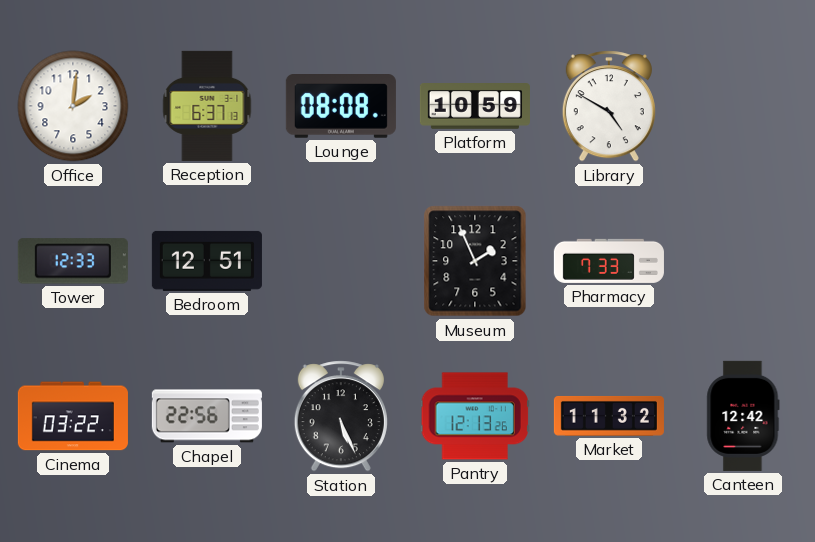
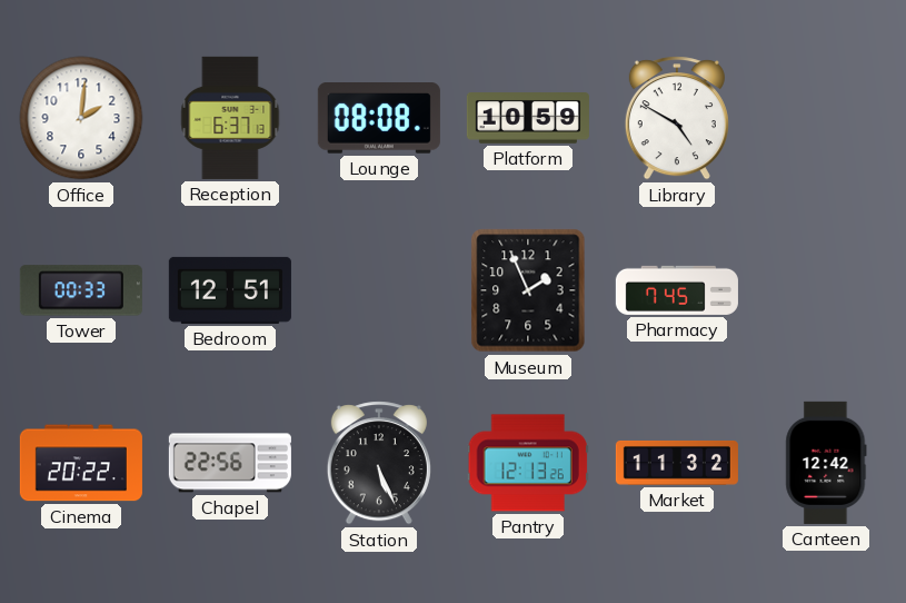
Tower: 12:33 -> 00:33
Pharmacy: 7:33 -> 7:45
Cinema: 03:22 -> 20:22
